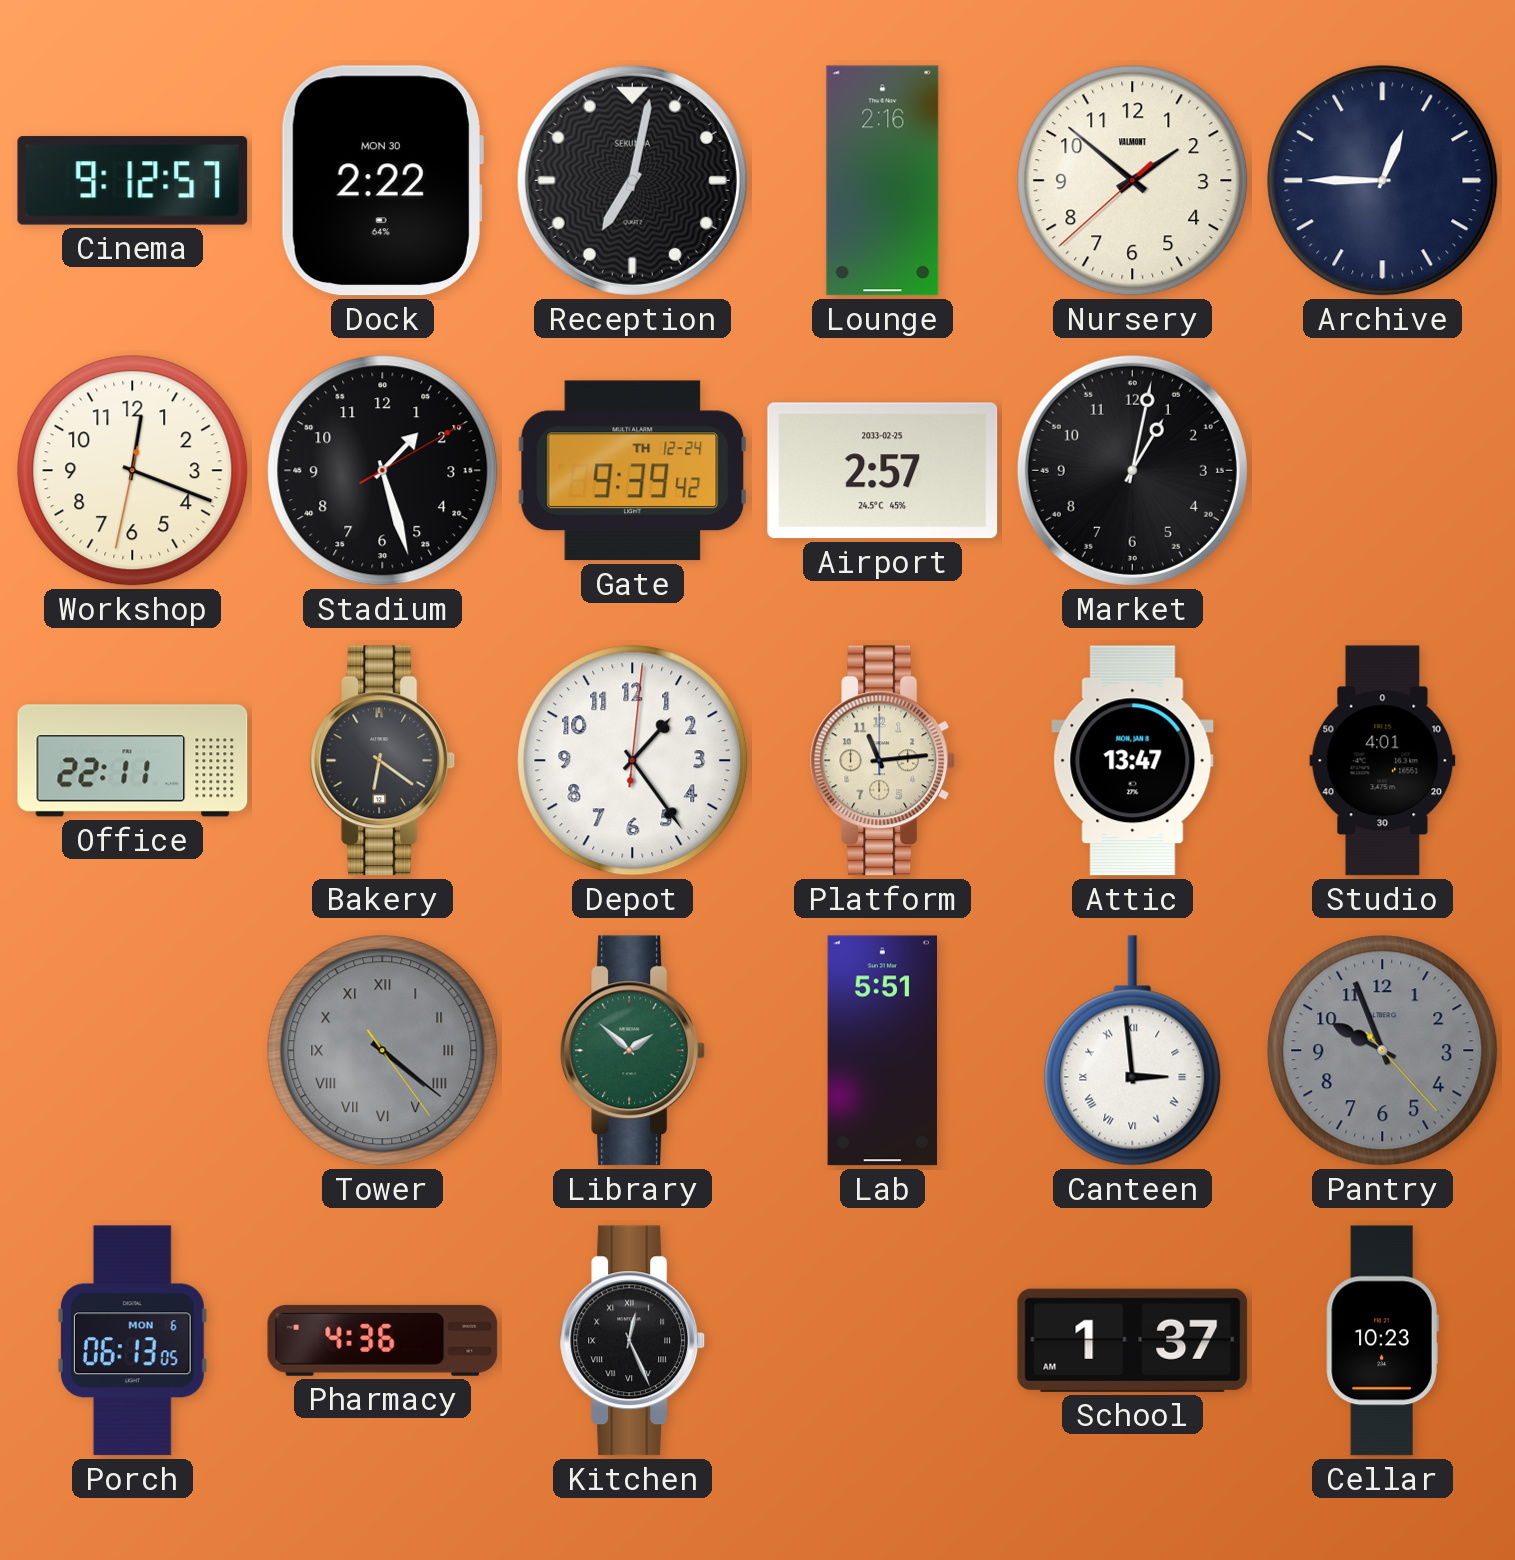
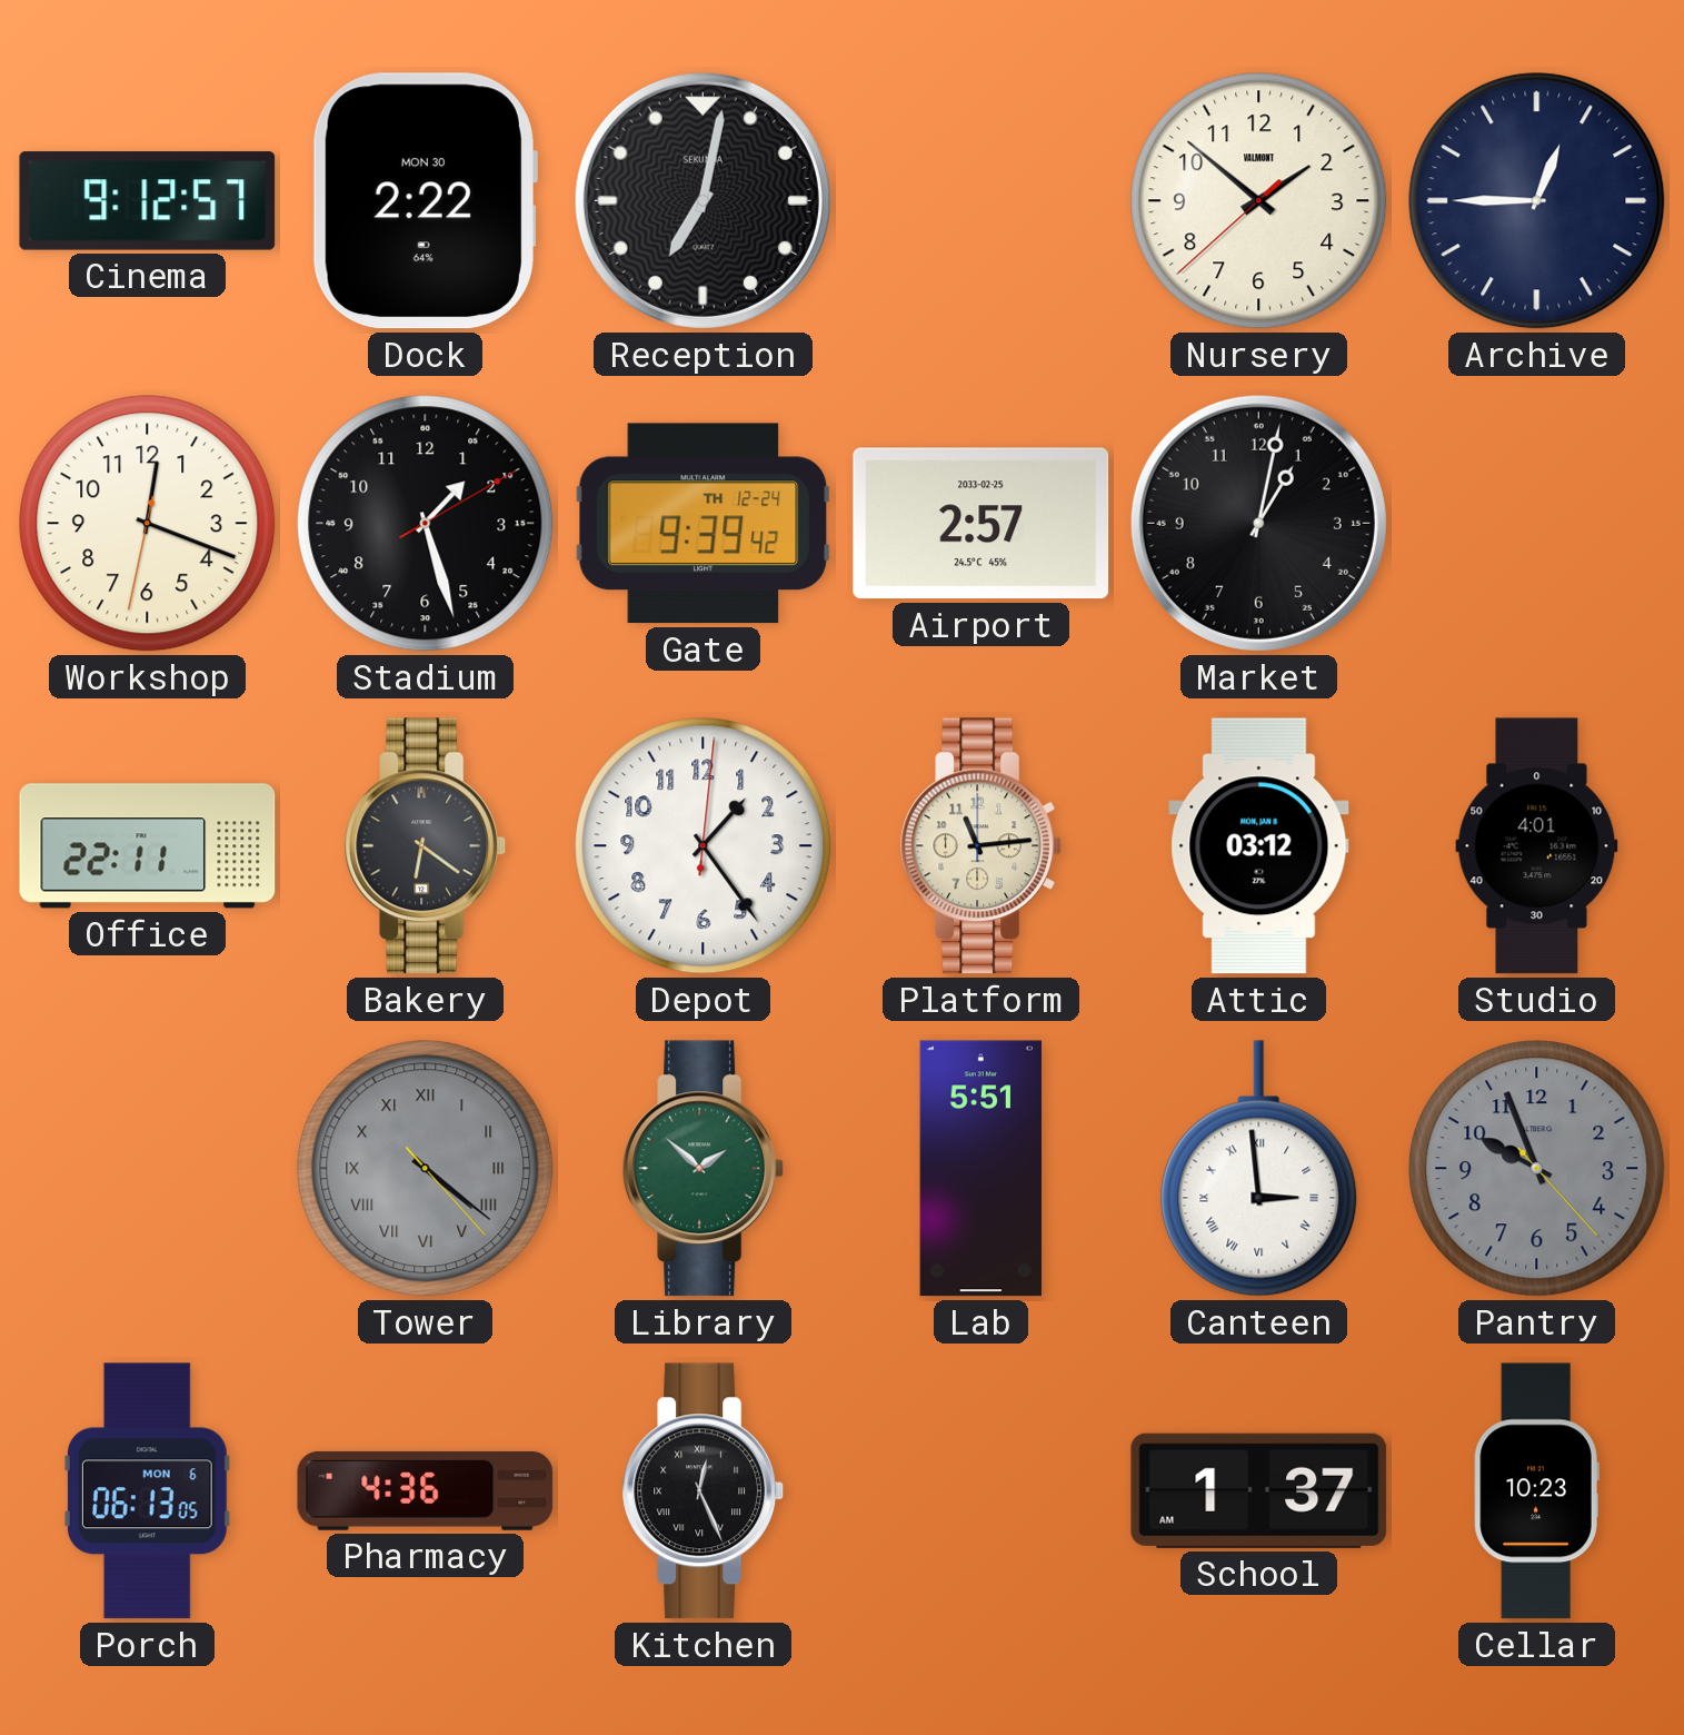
Lounge: 2:16 -> none
Attic: 13:47 -> 03:12
Tower: 4:21:24 -> 4:21:23
